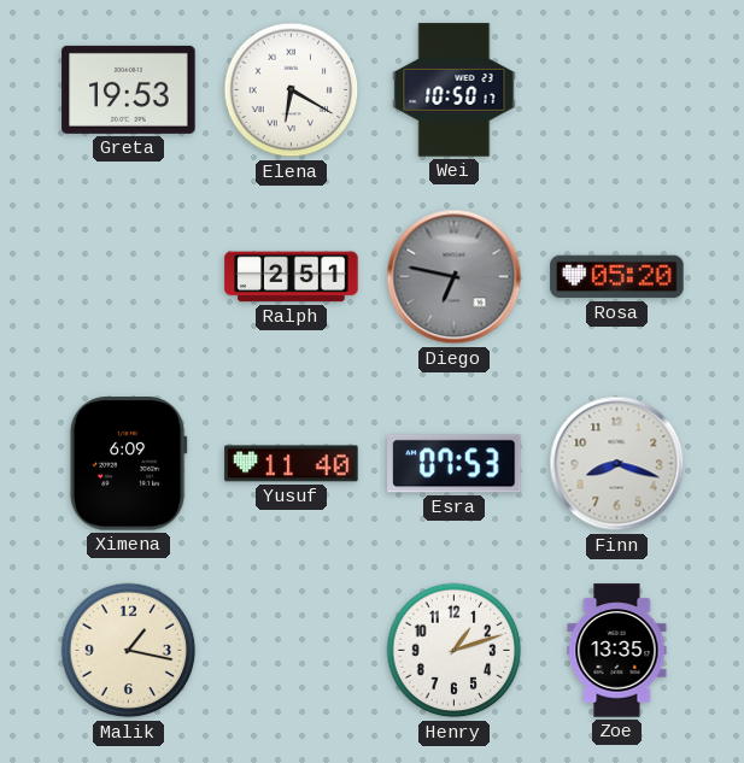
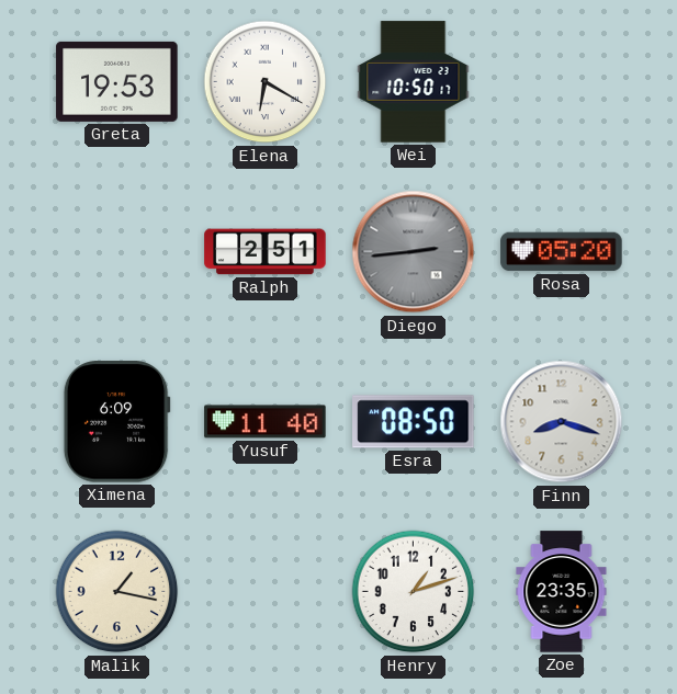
Diego: 6:47 -> 2:44
Esra: 07:53 -> 08:50
Zoe: 13:35 -> 23:35
